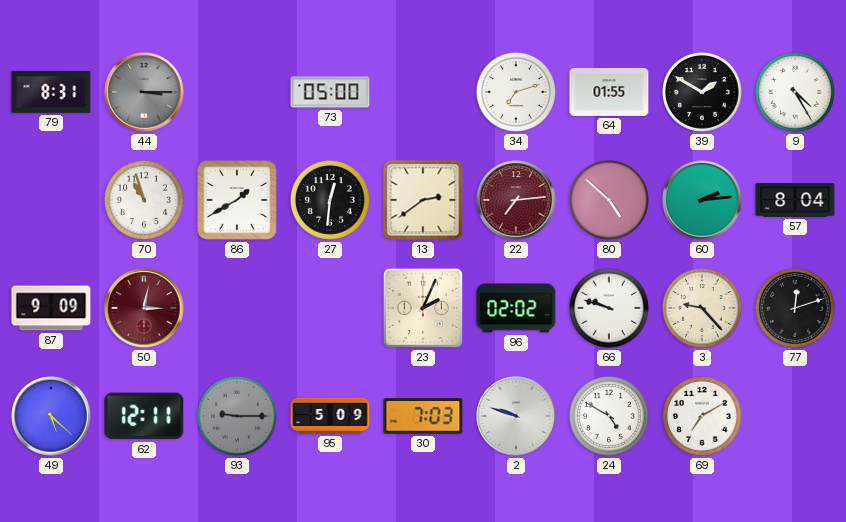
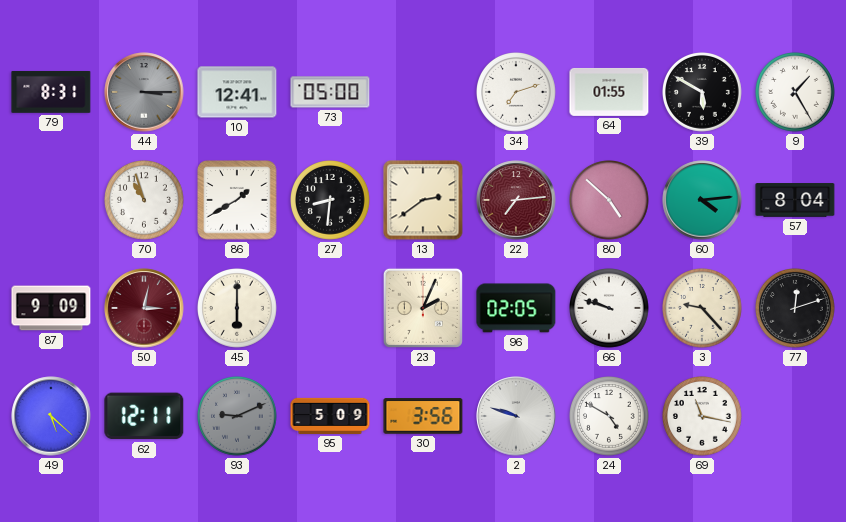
10: none -> 12:41
39: 1:50 -> 5:50
9: 4:25 -> 1:25
27: 12:31 -> 8:31
60: 2:14 -> 4:14
45: none -> 6:00
96: 02:02 -> 02:05
93: 9:15 -> 9:11
30: 7:03 -> 3:56
69: 7:10 -> 11:17
